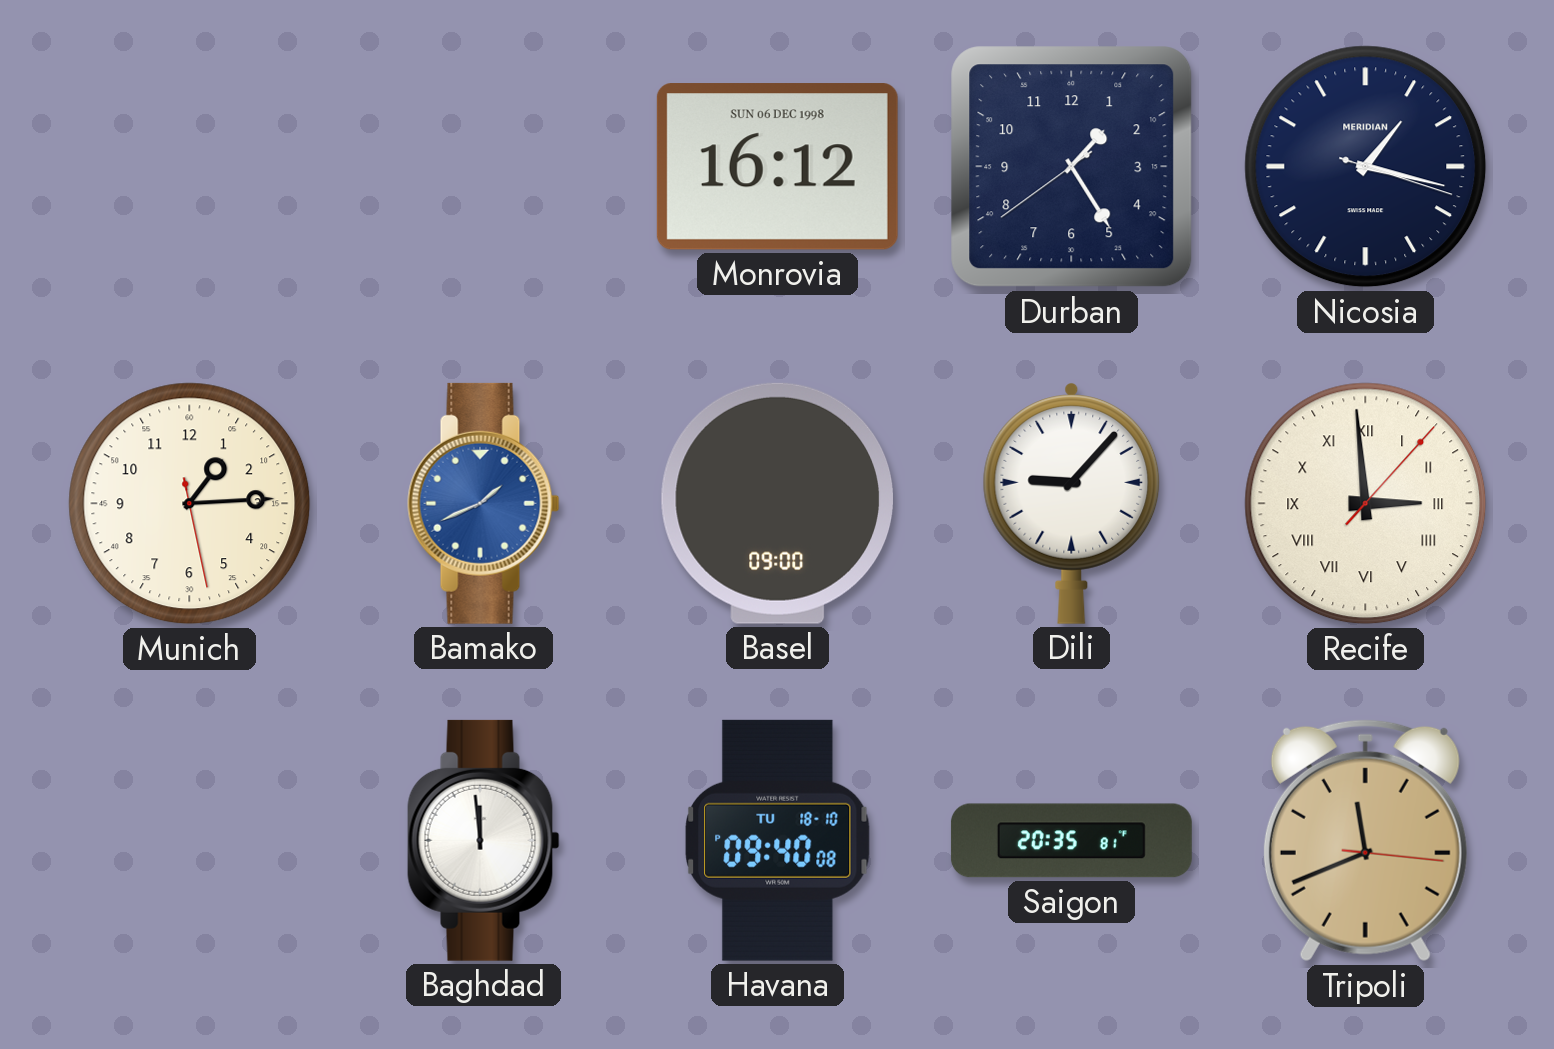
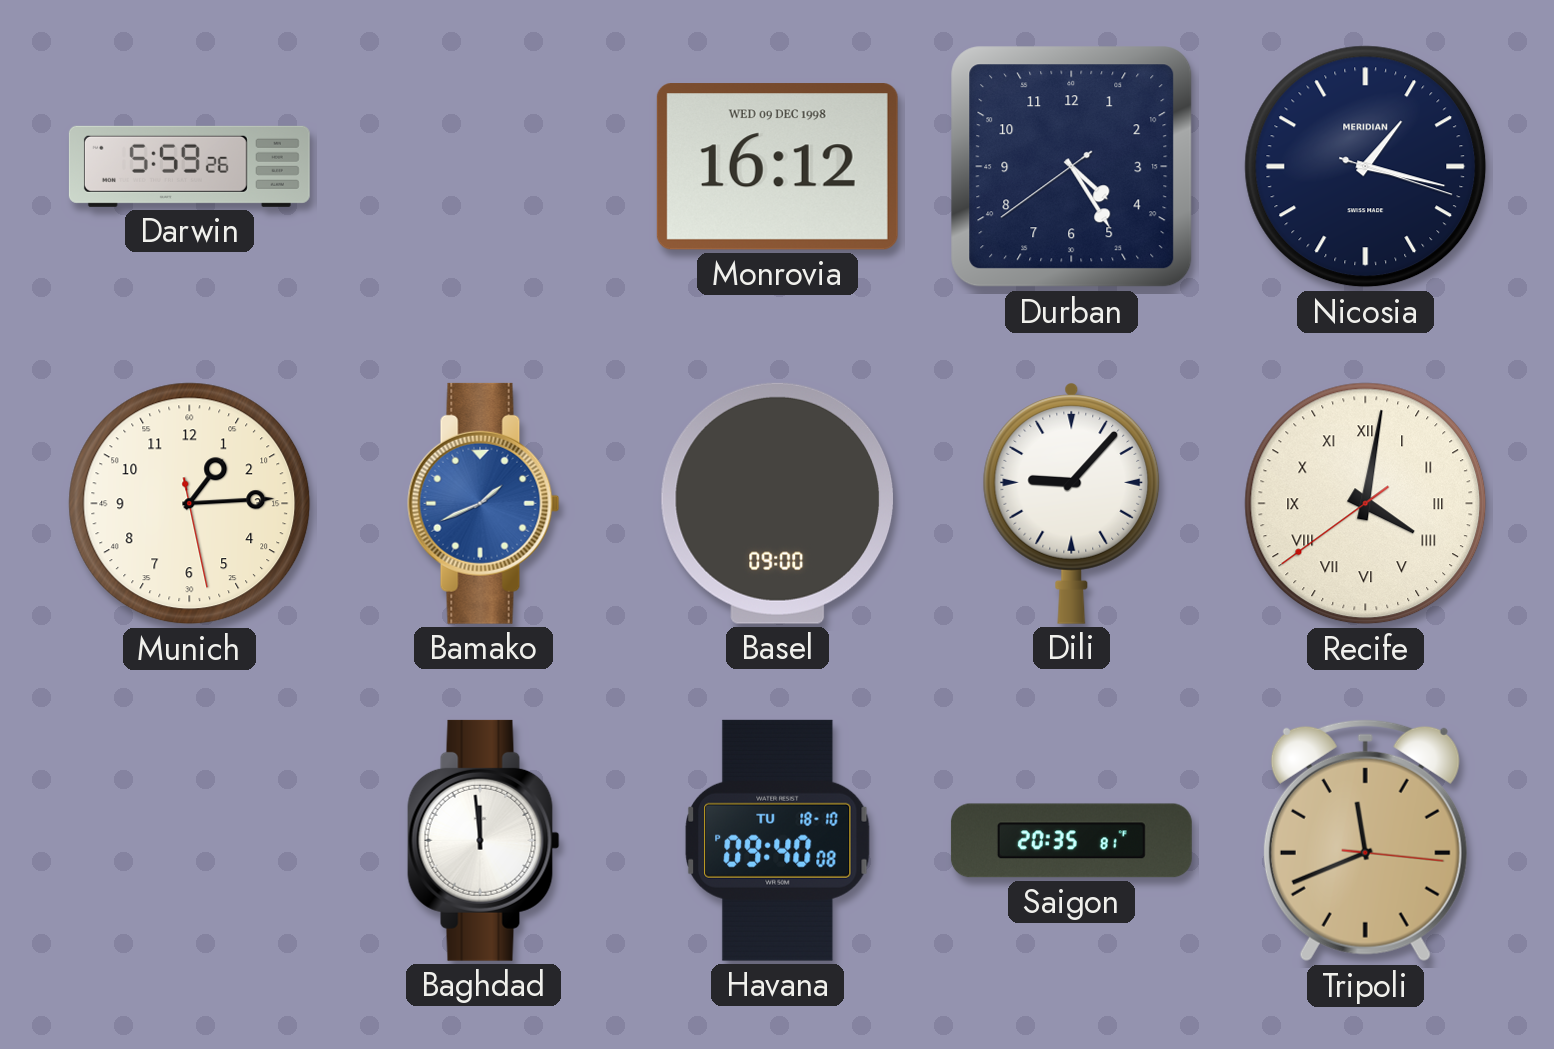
Darwin: none -> 5:59
Monrovia date: SUN 06 DEC 1998 -> WED 09 DEC 1998
Durban: 1:24 -> 4:24
Recife: 2:59 -> 4:01
